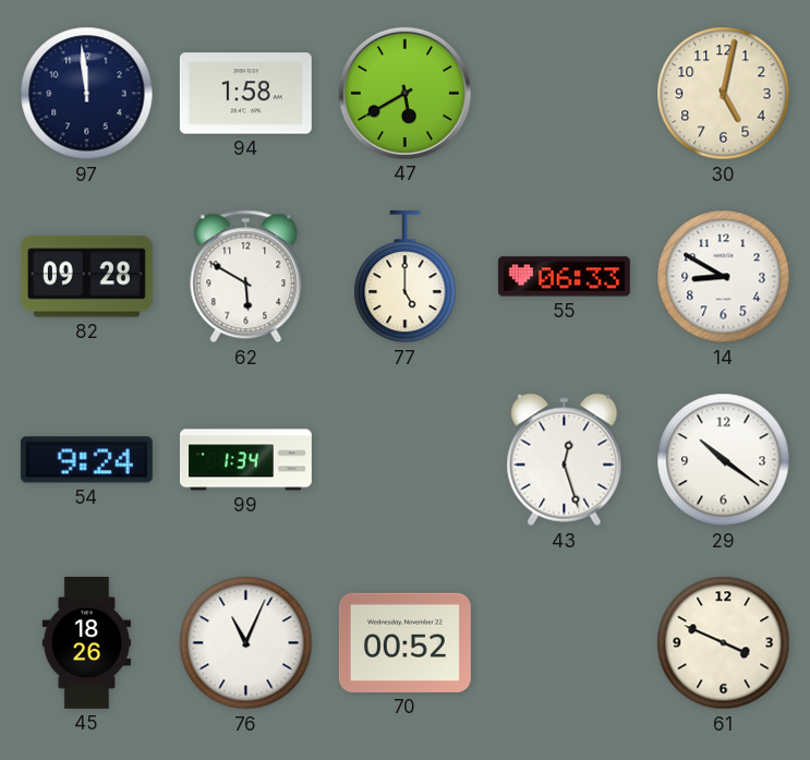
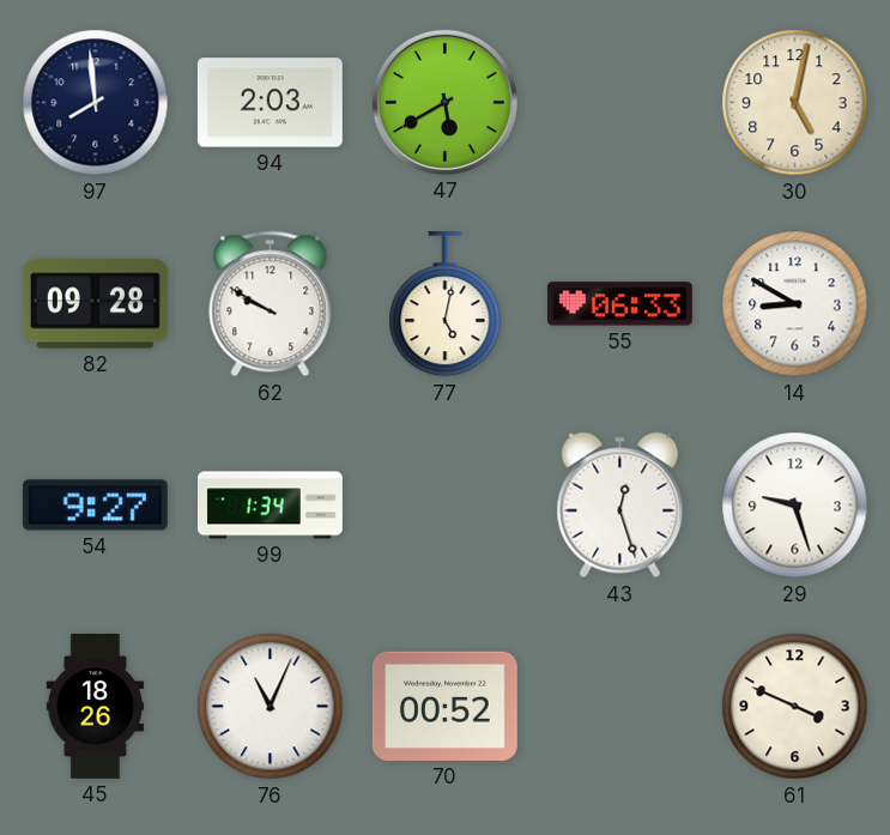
97: 11:59 -> 7:59
94: 1:58 -> 2:03
62: 5:50 -> 9:50
77: 5:00 -> 5:02
54: 9:24 -> 9:27
29: 10:21 -> 9:27
